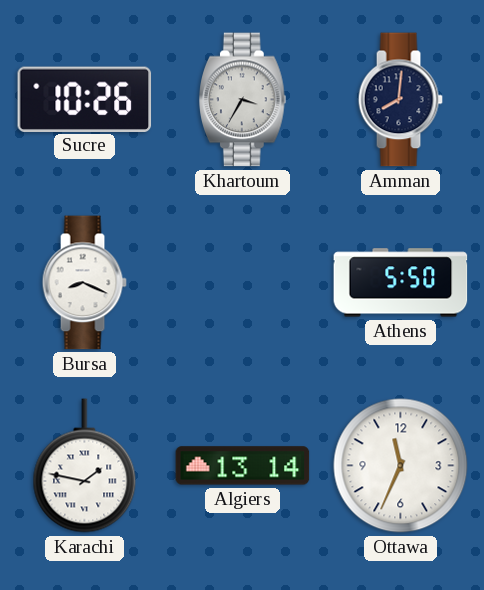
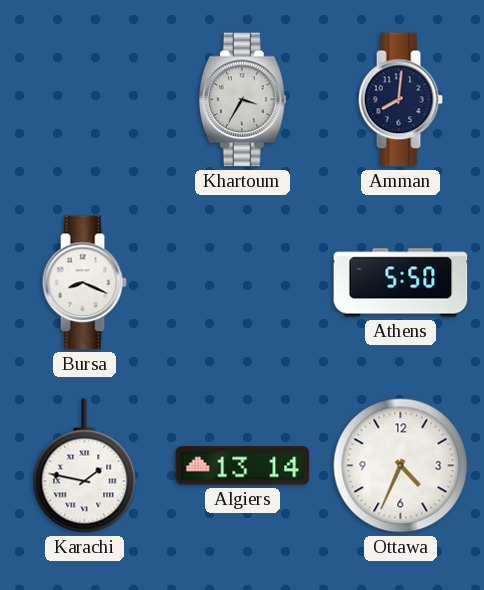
Sucre: 10:26 -> none
Ottawa: 11:34 -> 4:34
